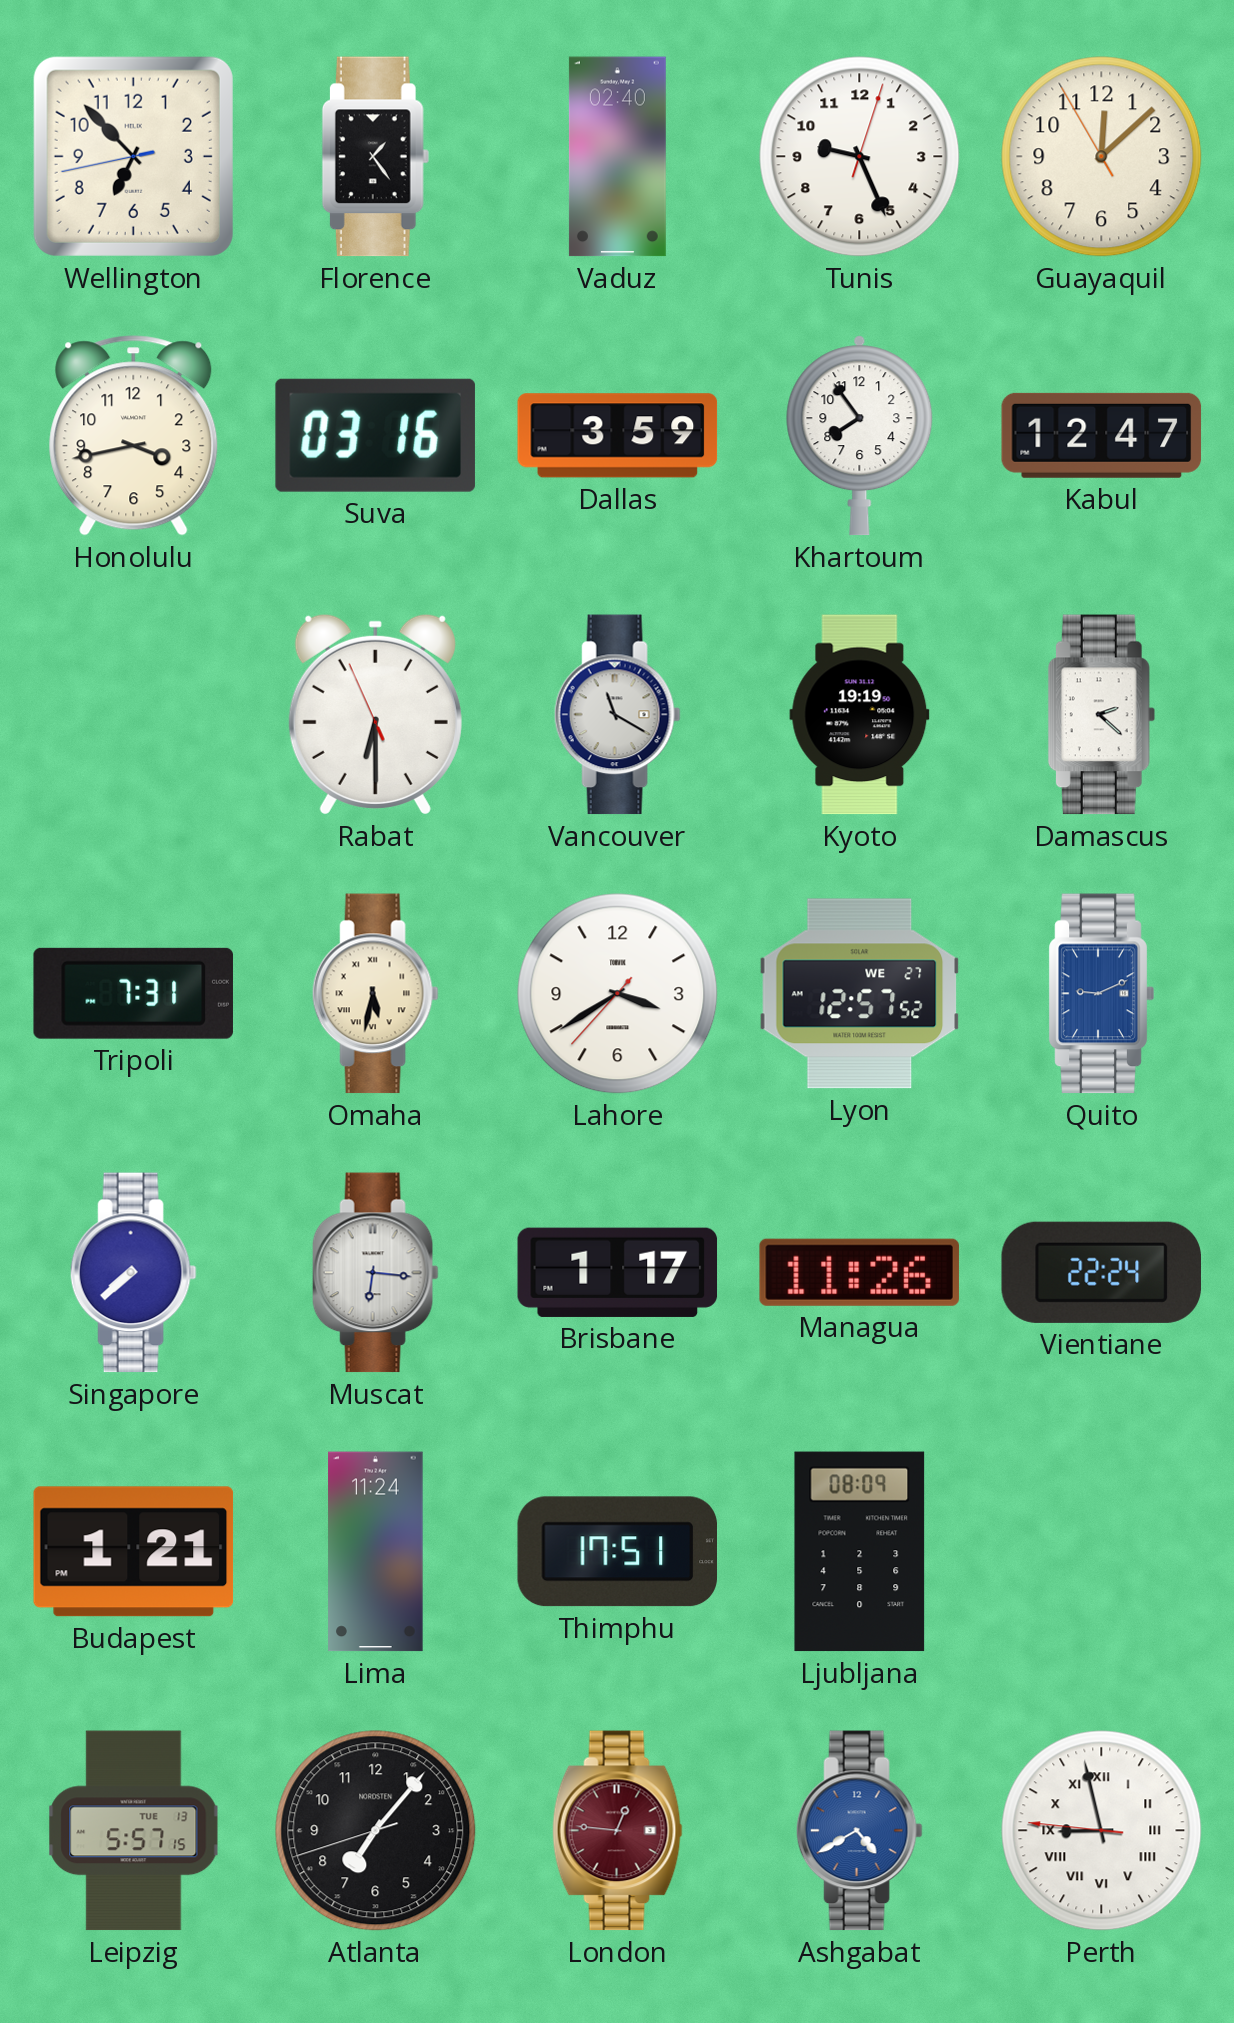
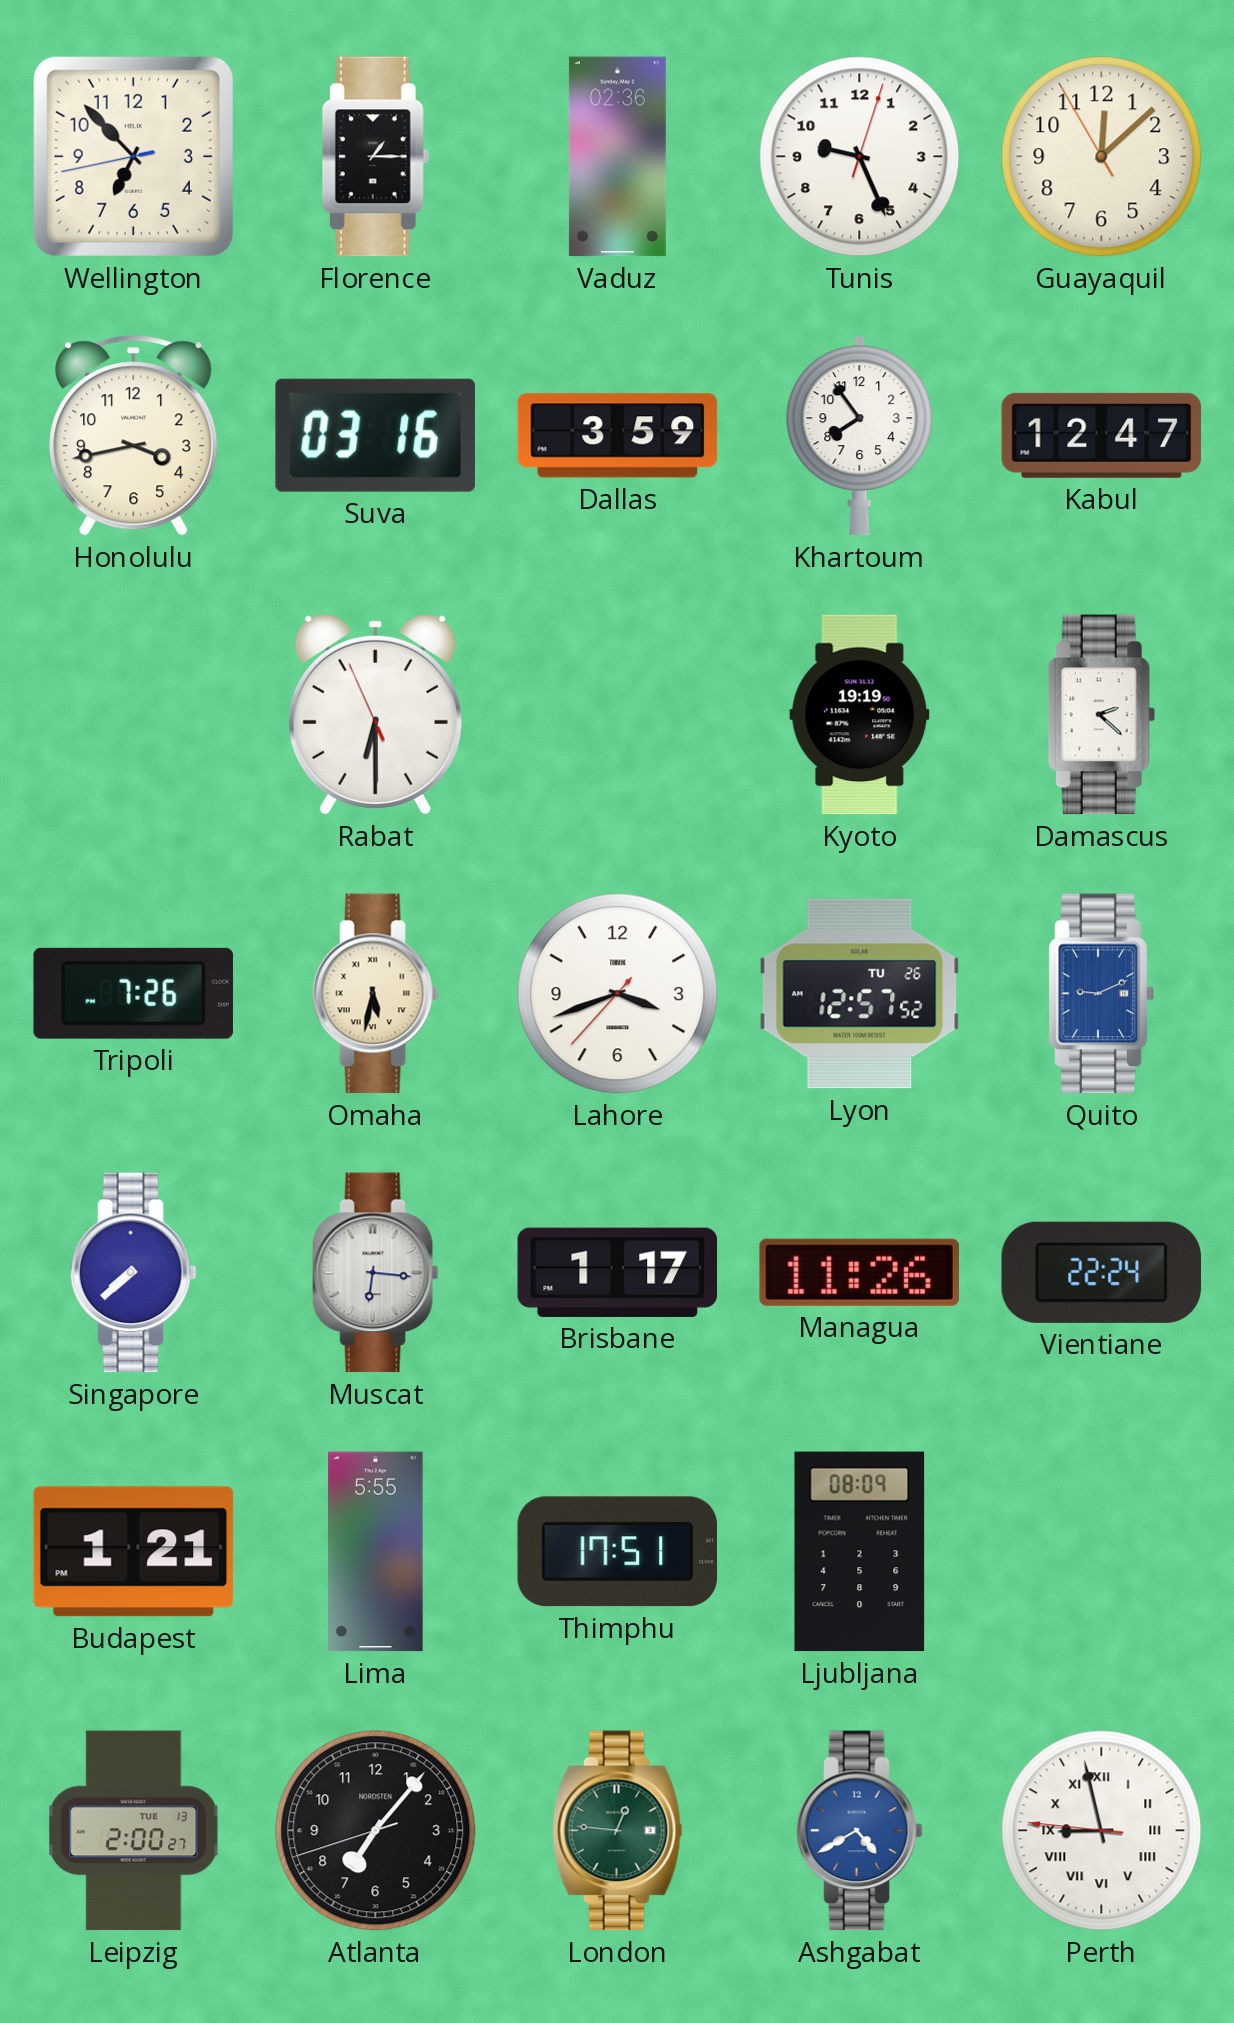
Florence: 1:24 -> 1:15
Vaduz: 02:40 -> 02:36
Vancouver: 11:20 -> none
Tripoli: 7:31 -> 7:26
Lahore: 3:39 -> 3:41
Lyon date: WE 27 -> TU 26
Lima: 11:24 -> 5:55
Leipzig: 5:57 -> 2:00
London dial: burgundy -> green
